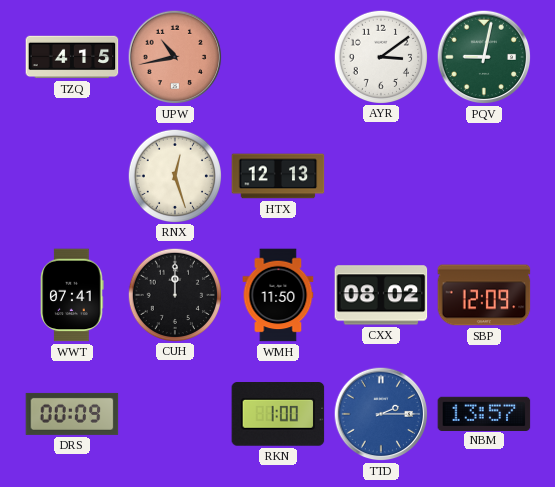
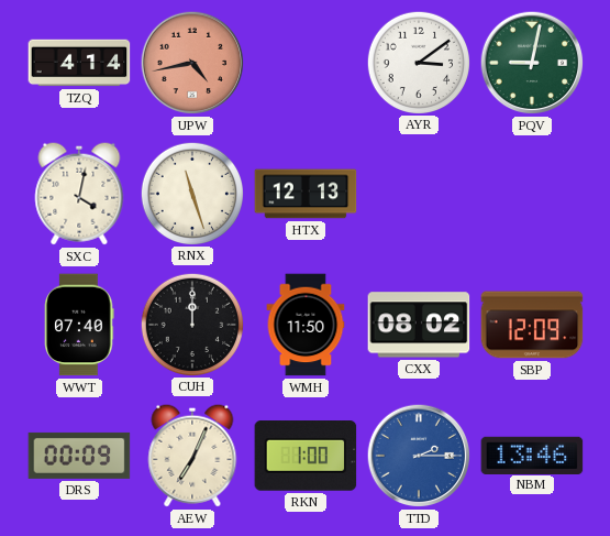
TZQ: 4:15 -> 4:14
UPW: 10:43 -> 4:43
SXC: none -> 4:02
RNX: 12:27 -> 11:27
WWT: 07:41 -> 07:40
AEW: none -> 7:04
NBM: 13:57 -> 13:46
